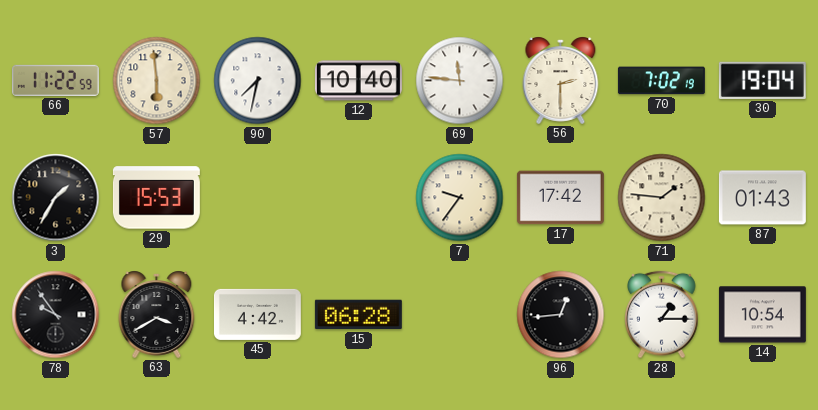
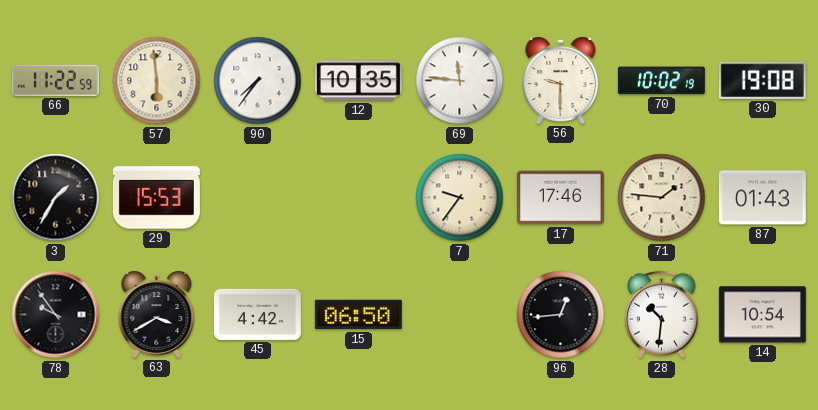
90: 7:32 -> 7:36
12: 10:40 -> 10:35
56: 2:30 -> 9:30
70: 7:02 -> 10:02
30: 19:04 -> 19:08
17: 17:42 -> 17:46
15: 06:28 -> 06:50
28: 1:15 -> 10:31
